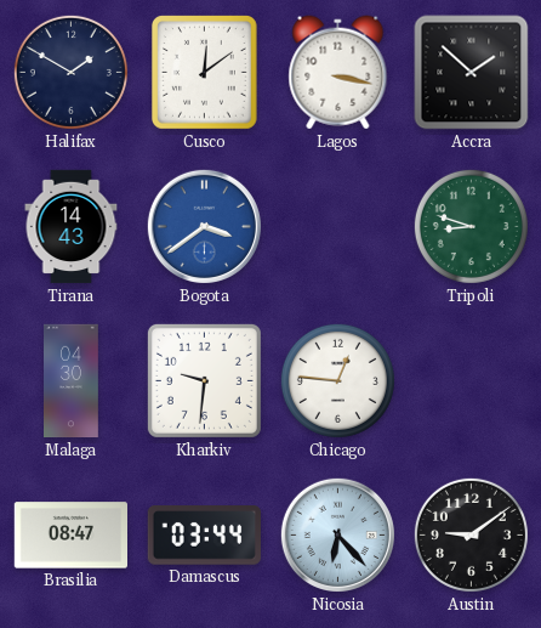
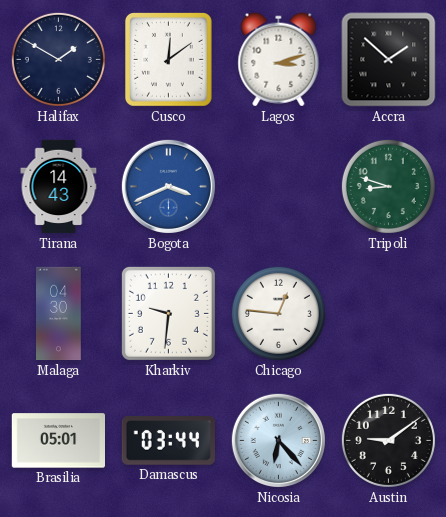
Lagos: 3:17 -> 3:12
Bogota: 3:39 -> 3:41
Brasilia: 08:47 -> 05:01
